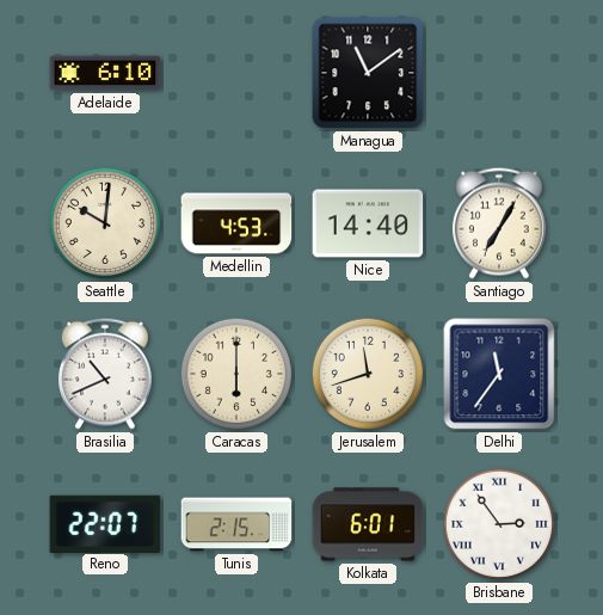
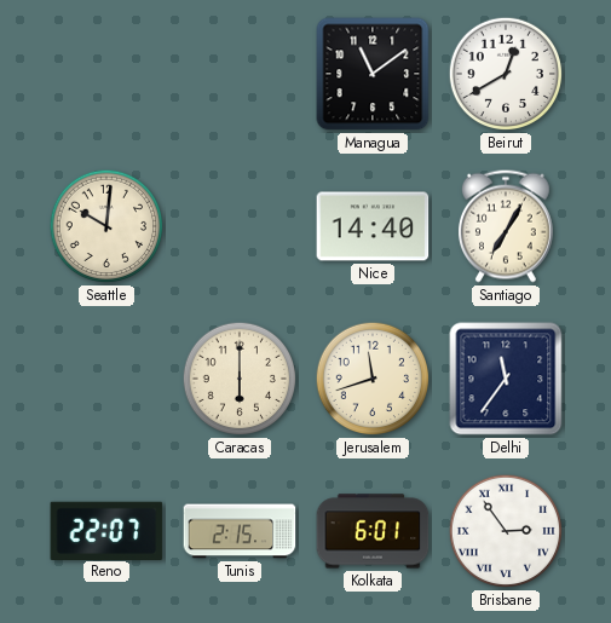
Adelaide: 6:10 -> none
Beirut: none -> 12:40
Medellin: 4:53 -> none
Brasilia: 10:41 -> none
